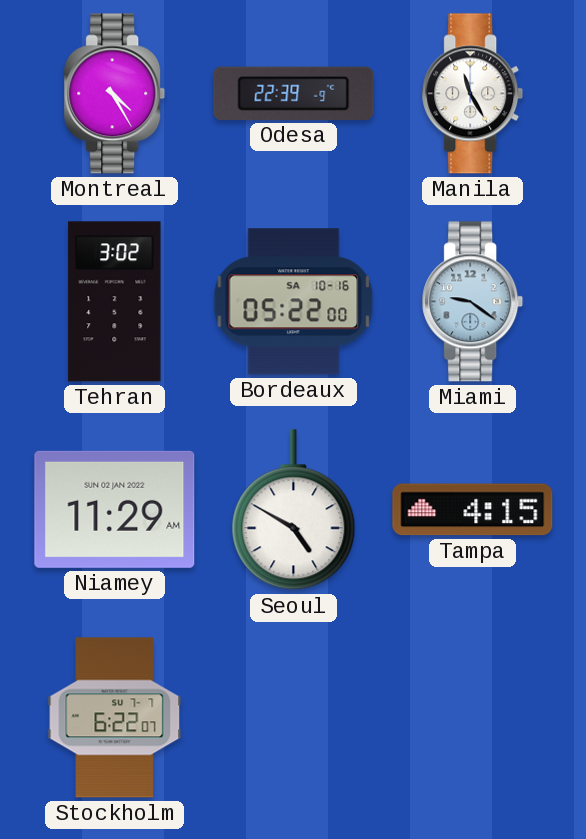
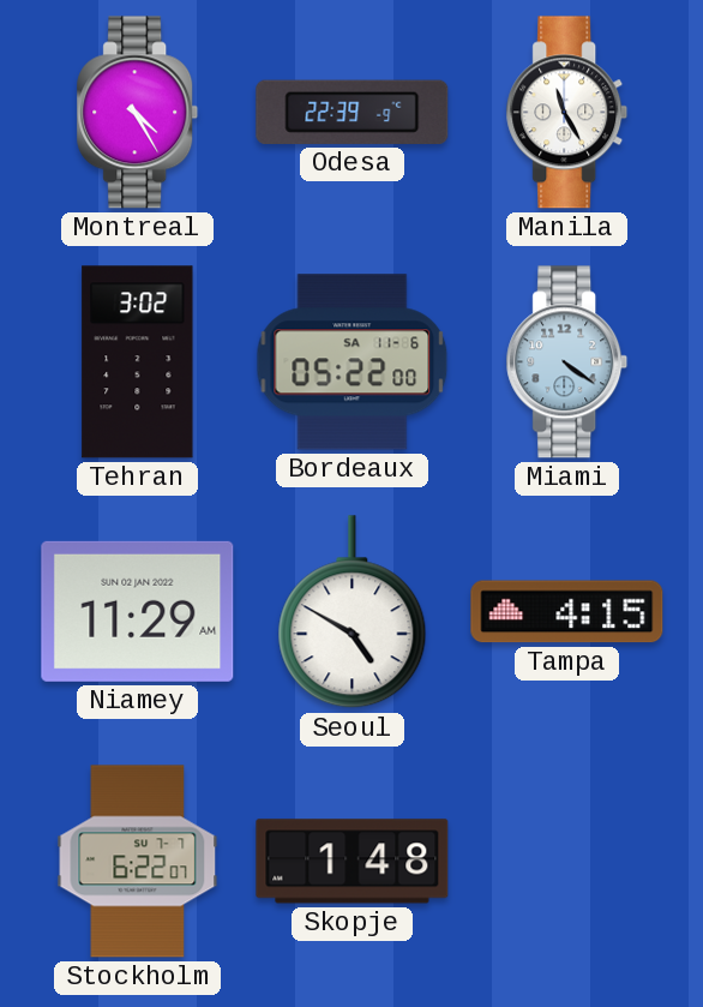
Bordeaux date: SA 10-16 -> SA 11-6
Miami: 9:21 -> 4:21
Skopje: none -> 1:48
